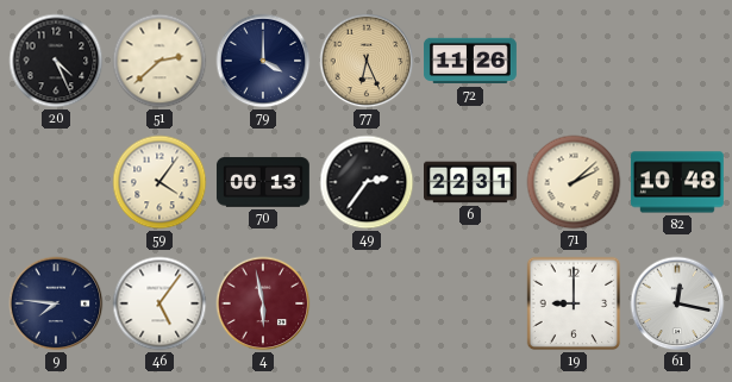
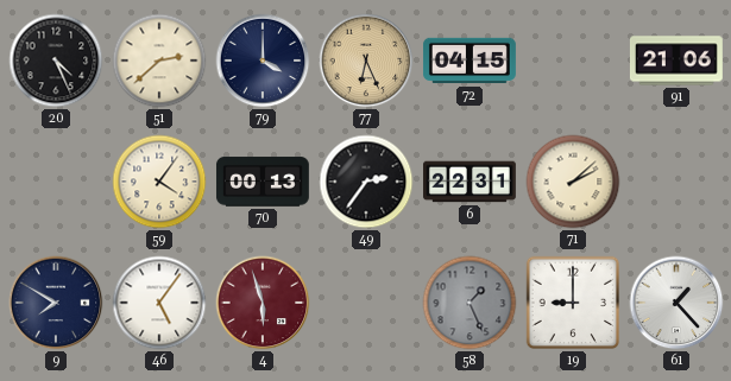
72: 11:26 -> 04:15
91: none -> 21:06
82: 10:48 -> none
9: 7:46 -> 7:50
4: 5:58 -> 5:57
58: none -> 1:26
61: 12:17 -> 1:23
